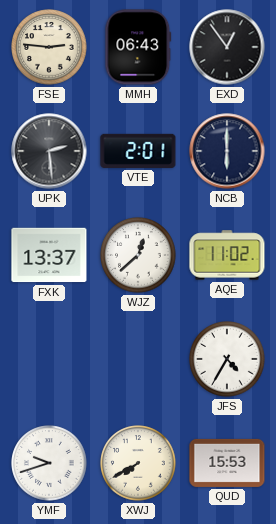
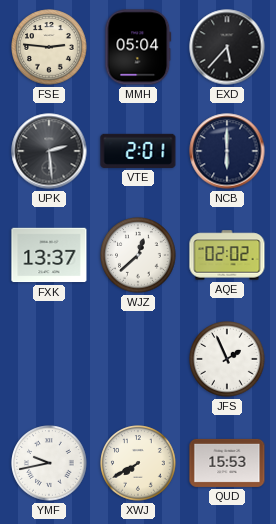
MMH: 06:43 -> 05:04
EXD: 12:54 -> 5:37
AQE: 11:02 -> 02:02
JFS: 4:35 -> 1:56
YMF: 9:42 -> 9:43
